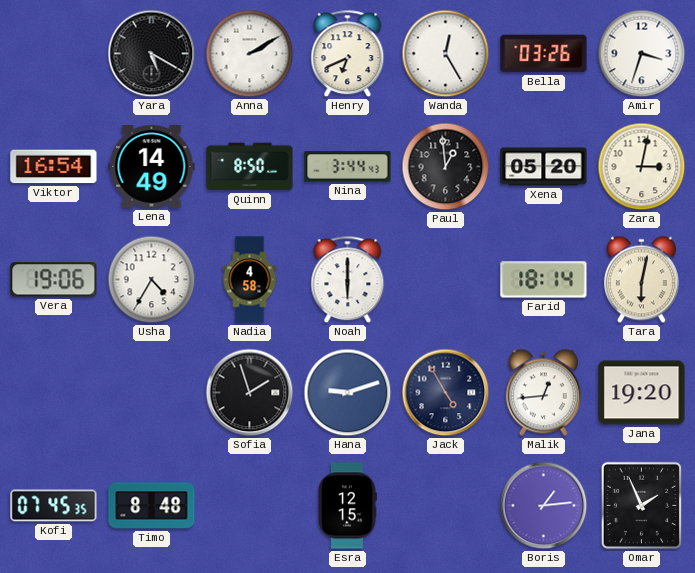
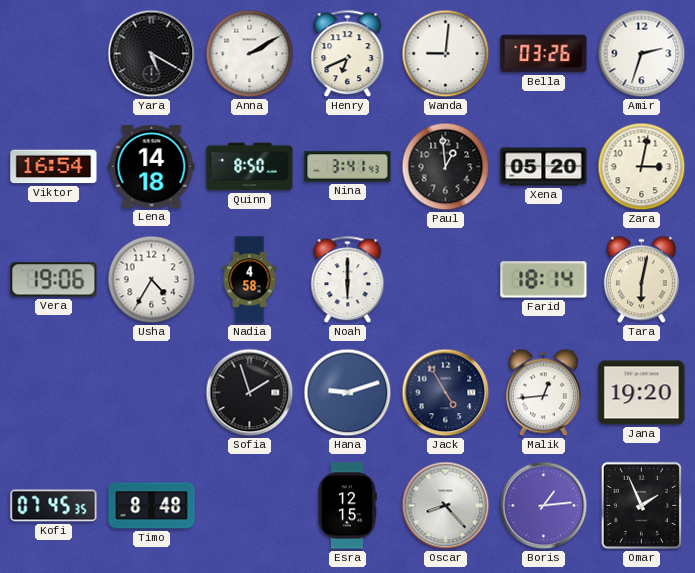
Wanda: 12:25 -> 9:01
Amir: 3:33 -> 2:33
Lena: 14:49 -> 14:18
Nina: 3:44 -> 3:41
Oscar: none -> 8:23
